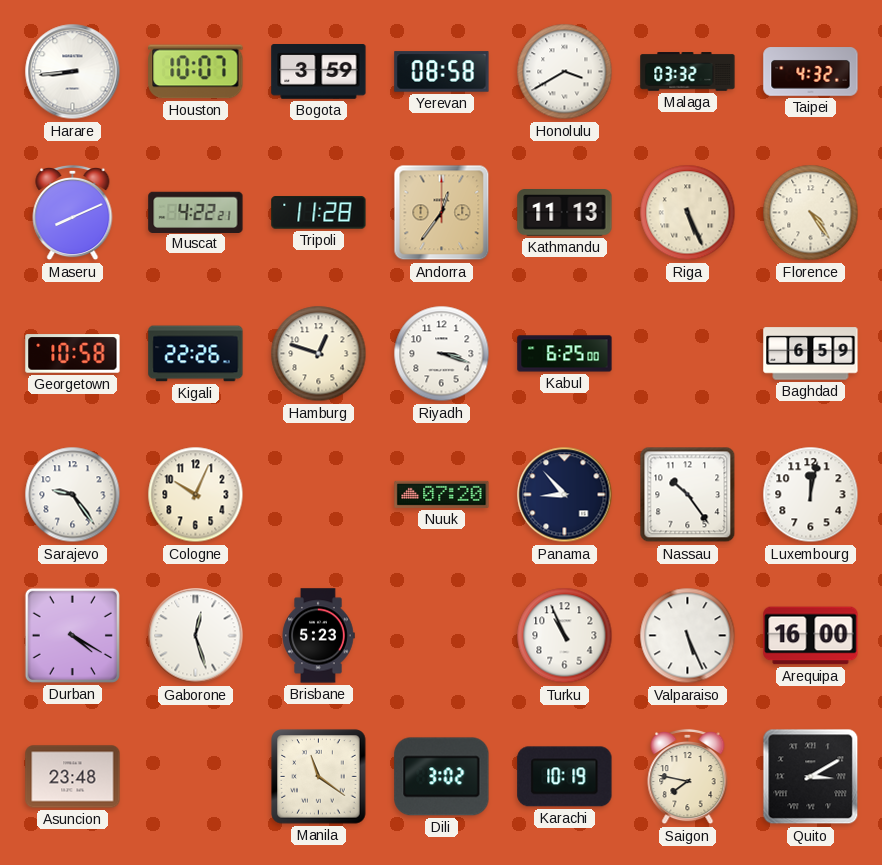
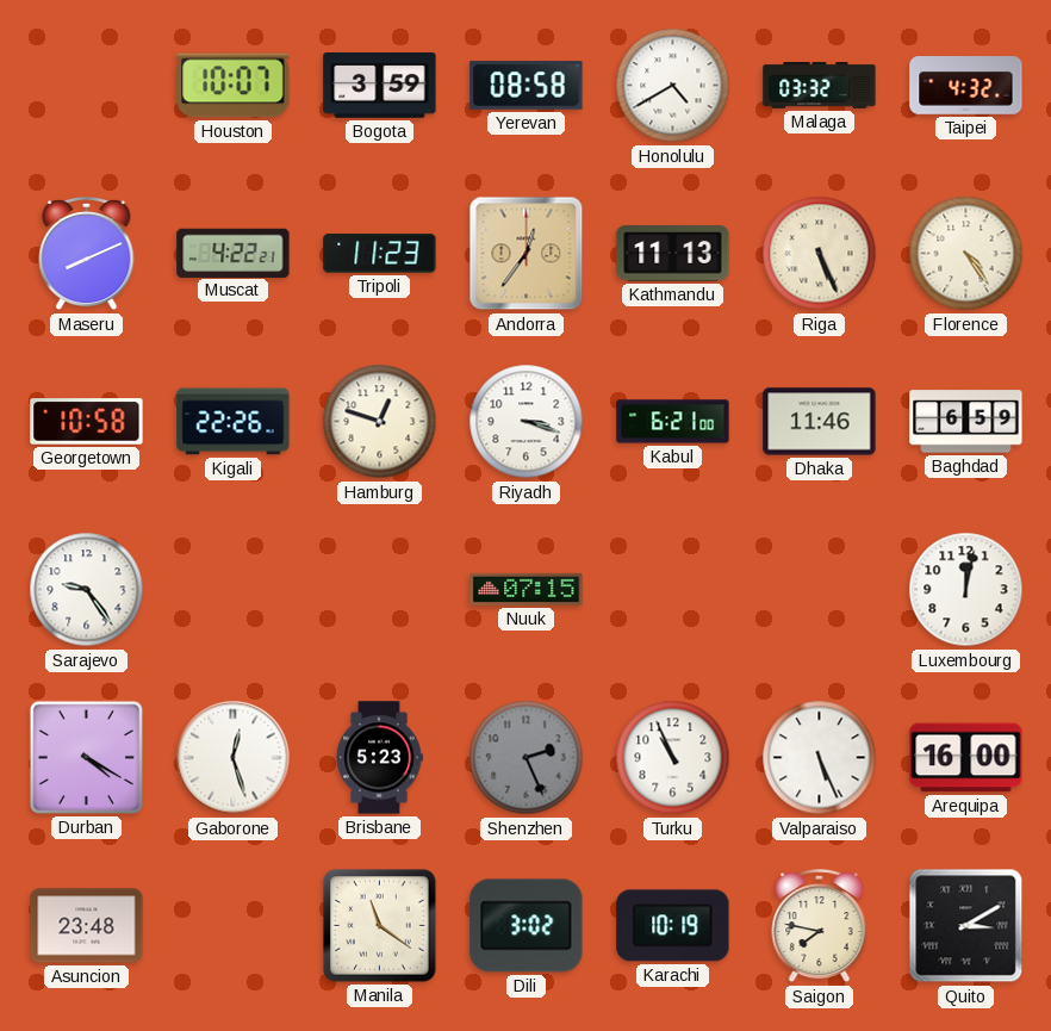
Harare: 8:44 -> none
Honolulu: 3:40 -> 4:40
Tripoli: 11:28 -> 11:23
Kabul: 6:25 -> 6:21
Dhaka: none -> 11:46
Cologne: 10:04 -> none
Nuuk: 07:20 -> 07:15
Panama: 8:53 -> none
Nassau: 10:24 -> none
Shenzhen: none -> 2:26
